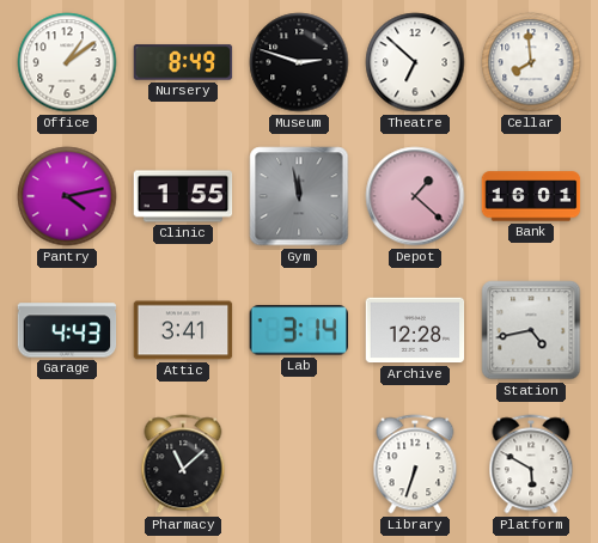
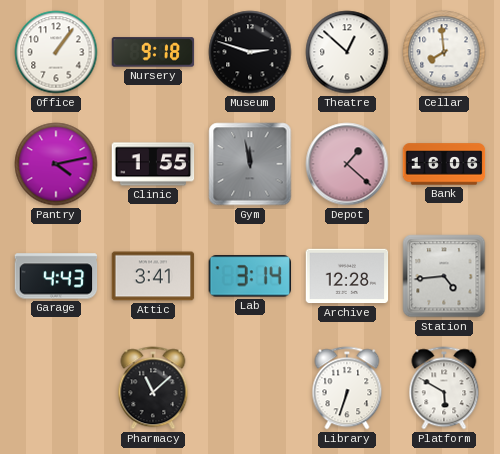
Office: 1:09 -> 1:06
Nursery: 8:49 -> 9:18
Theatre: 6:52 -> 12:52
Bank: 16:01 -> 16:06
Station: 4:43 -> 4:44
